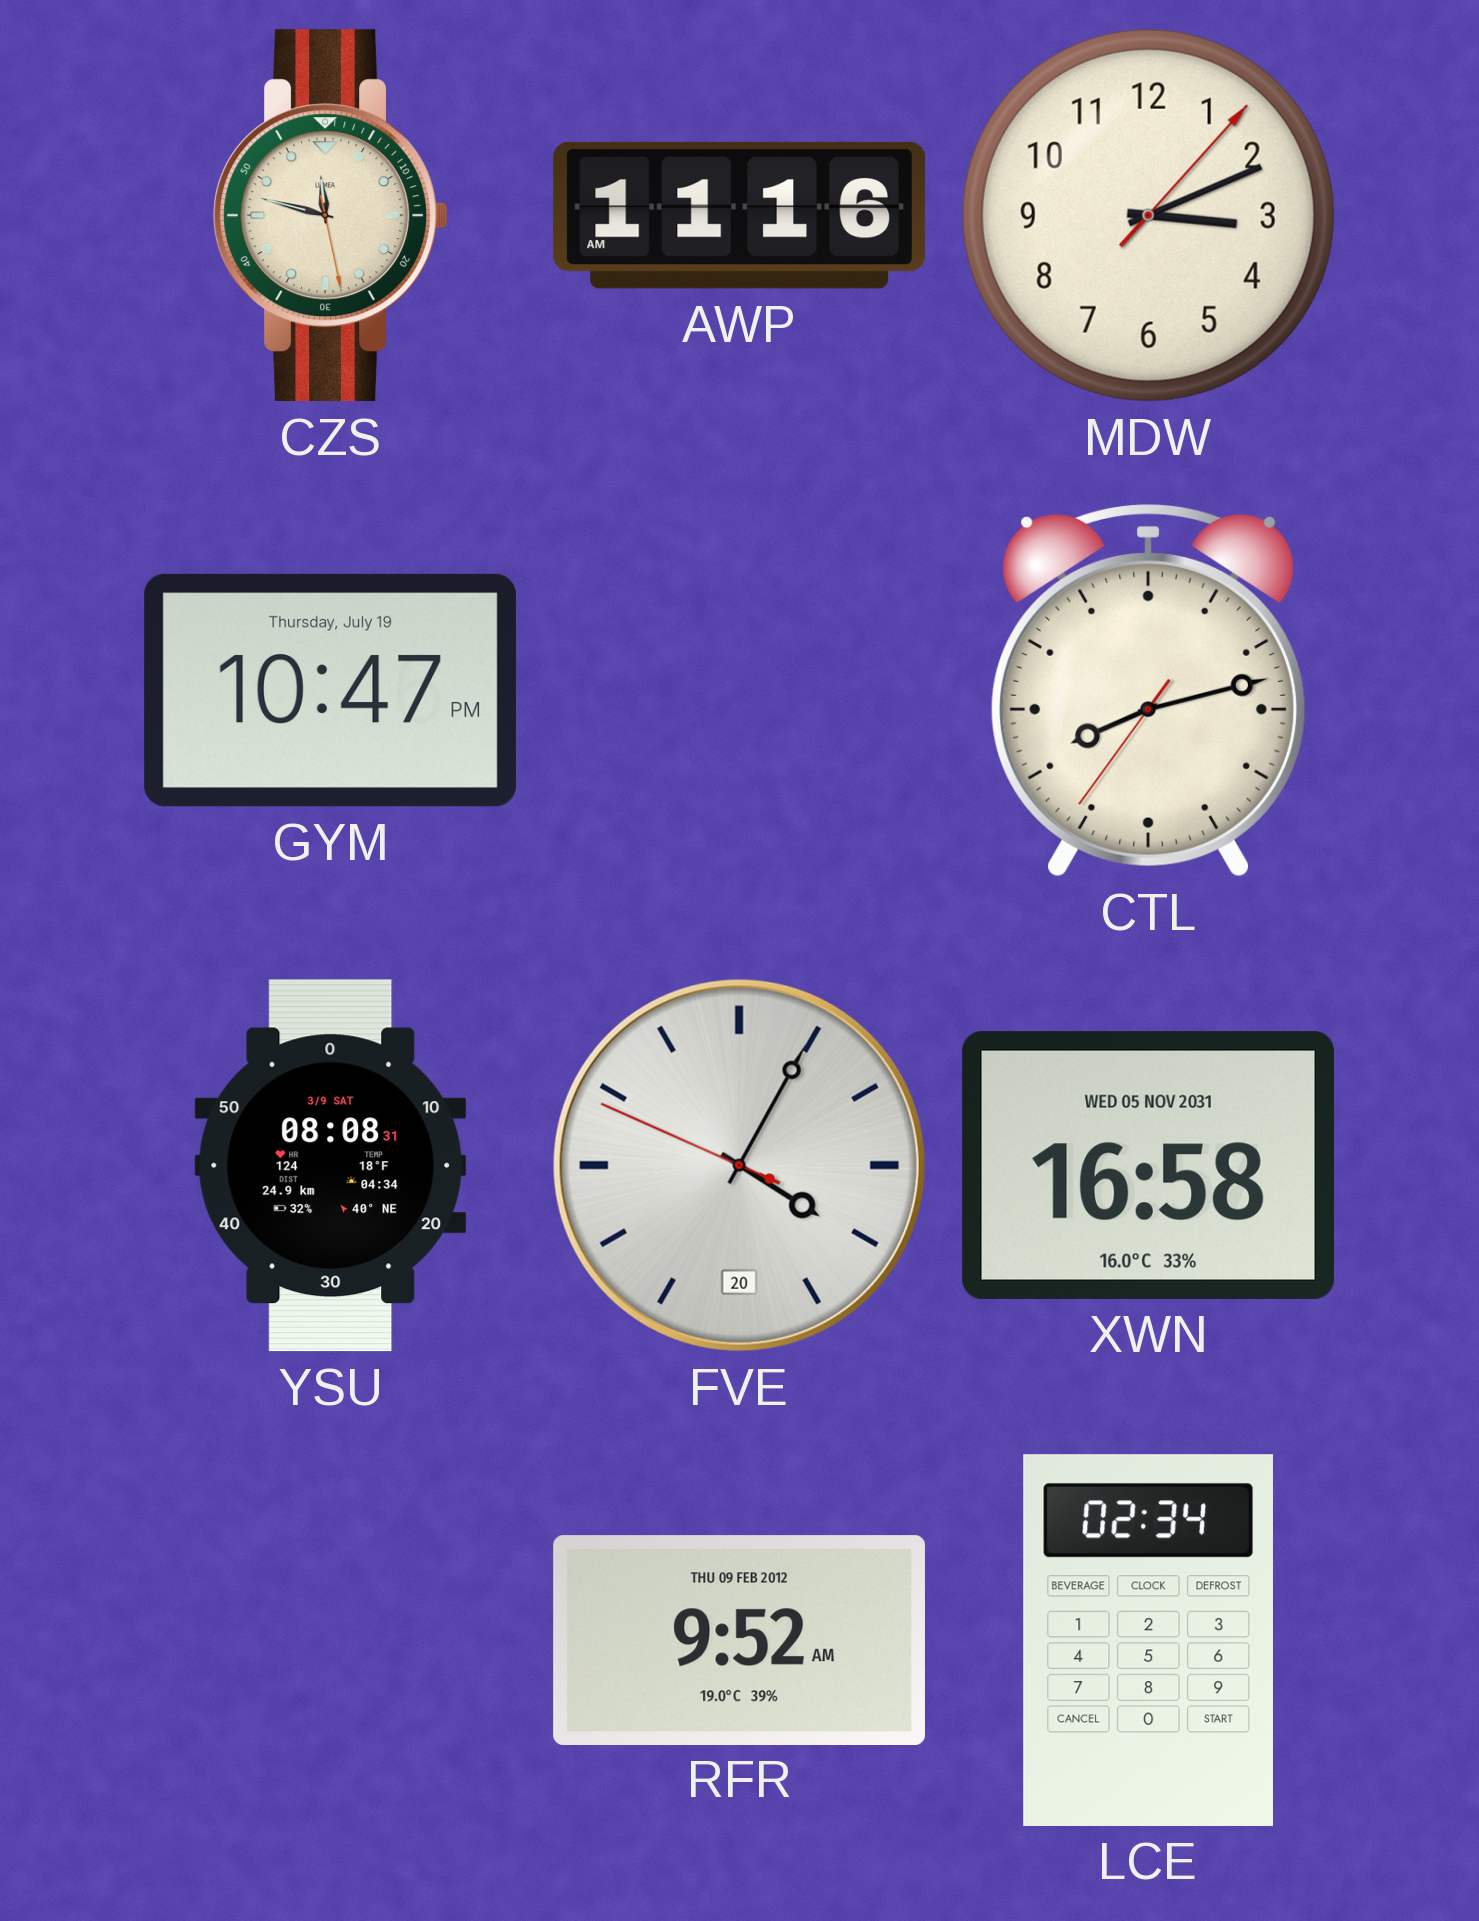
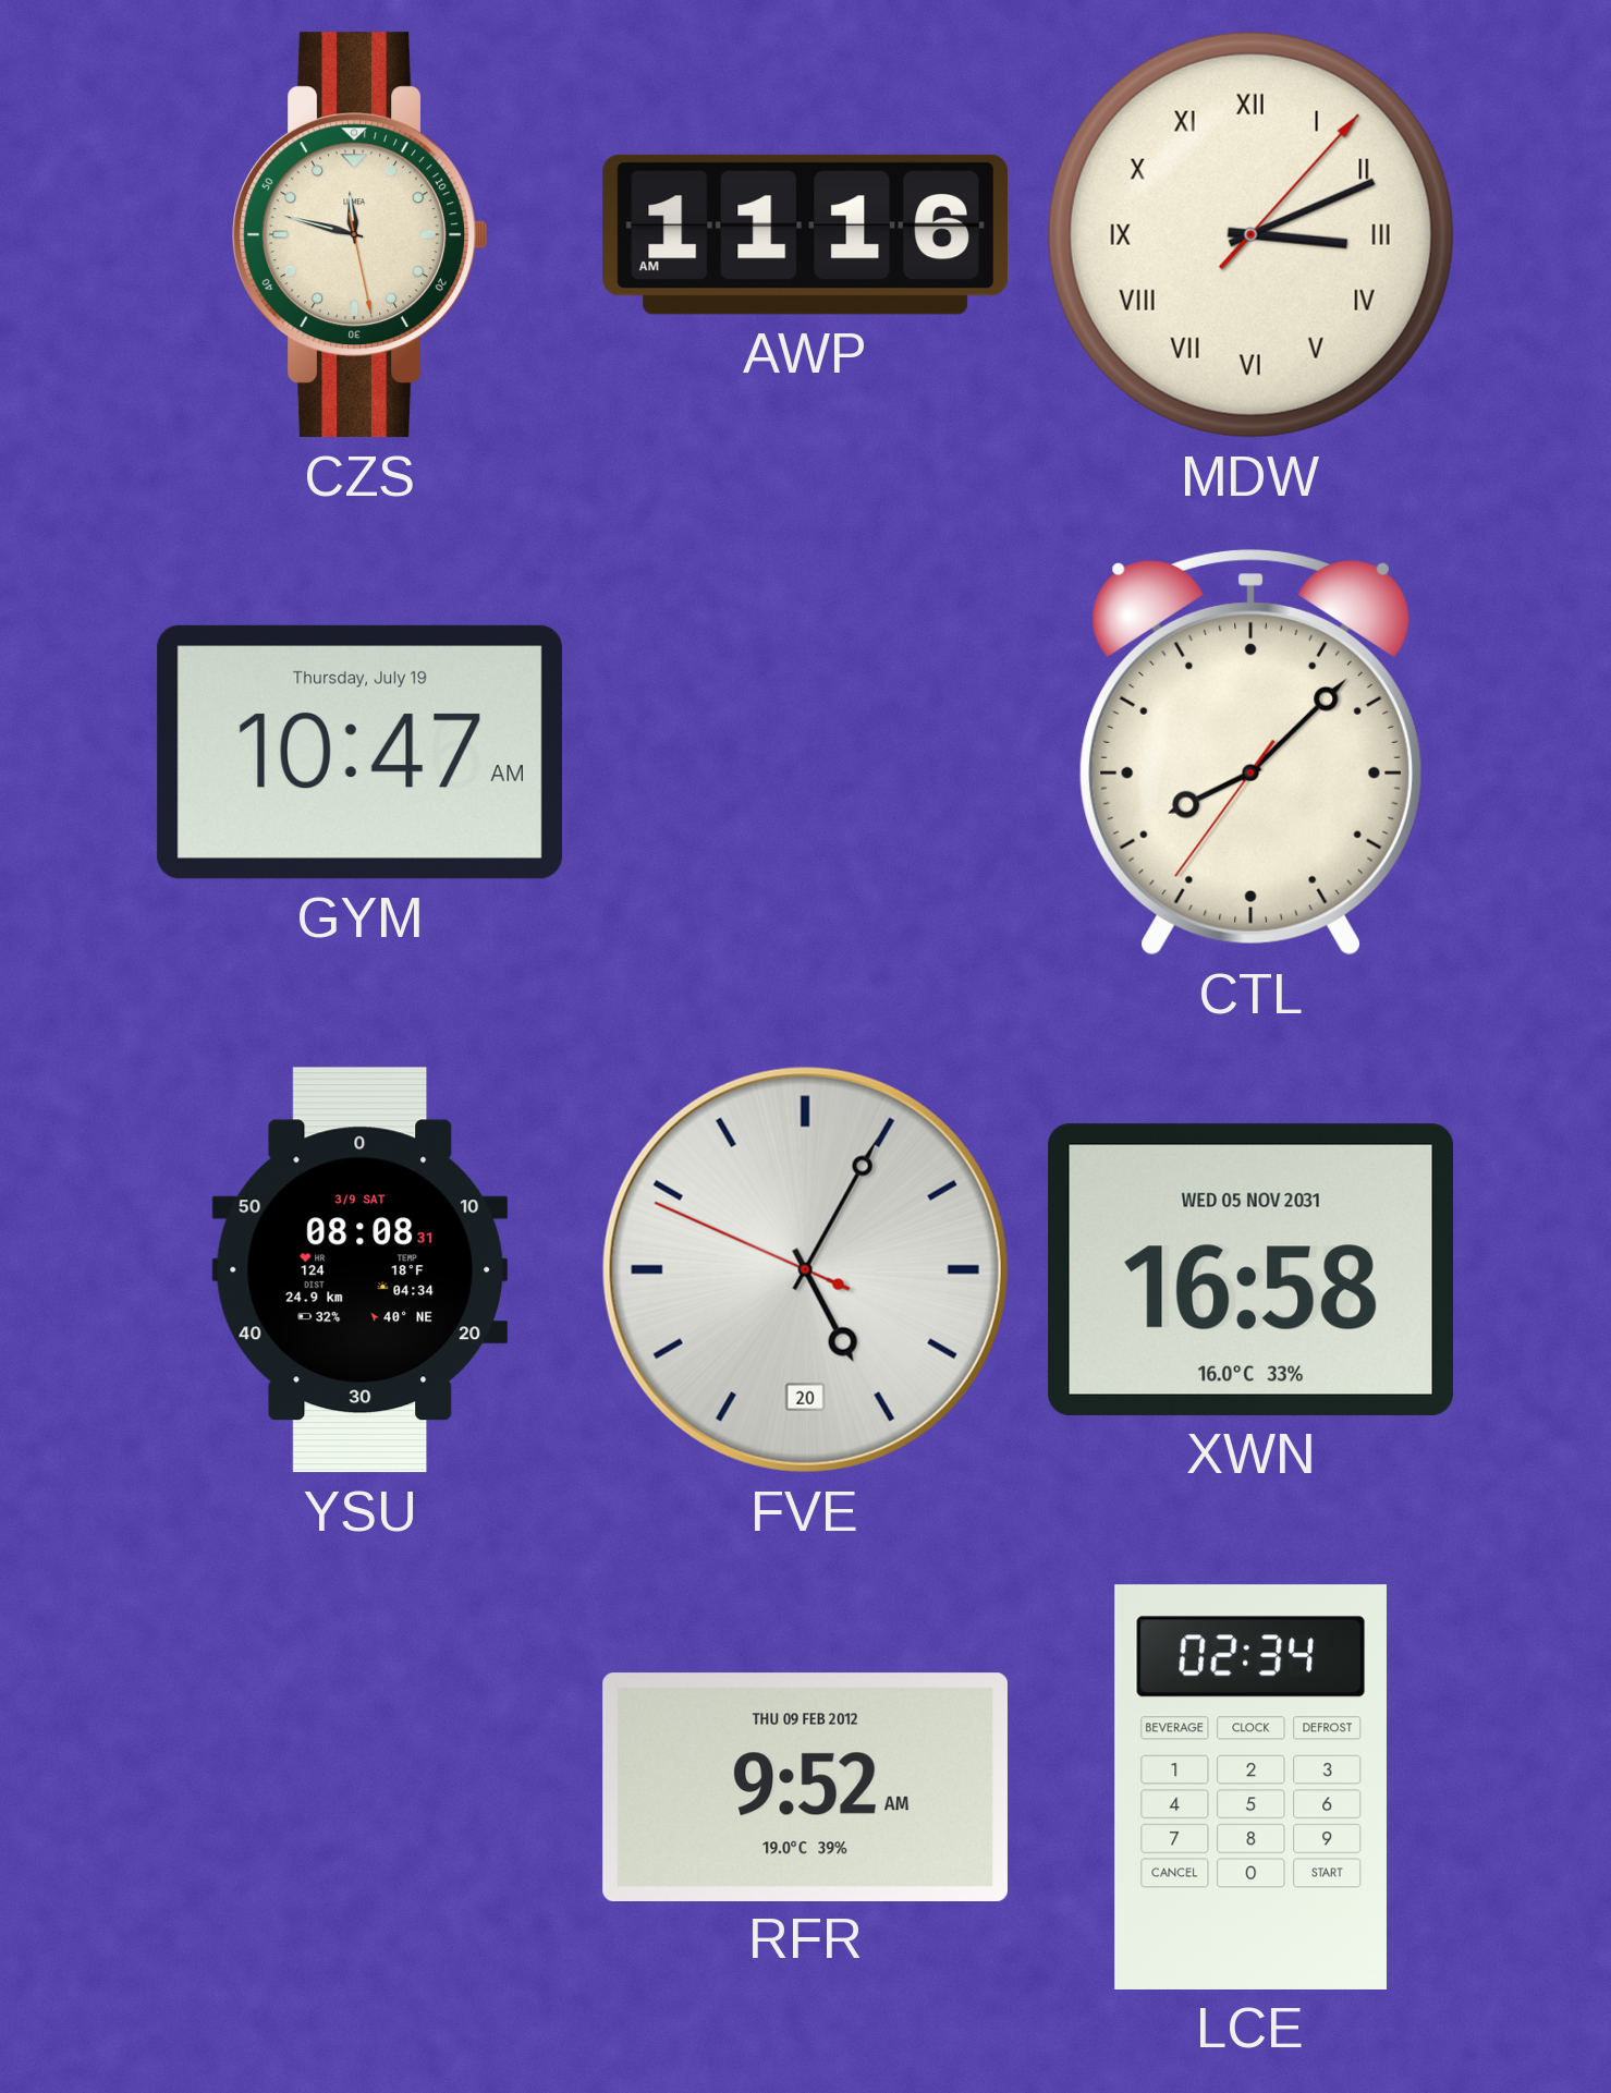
MDW numerals: Arabic -> Roman
GYM: 10:47 PM -> 10:47 AM
CTL: 8:12 -> 8:07
FVE: 4:04 -> 5:04
